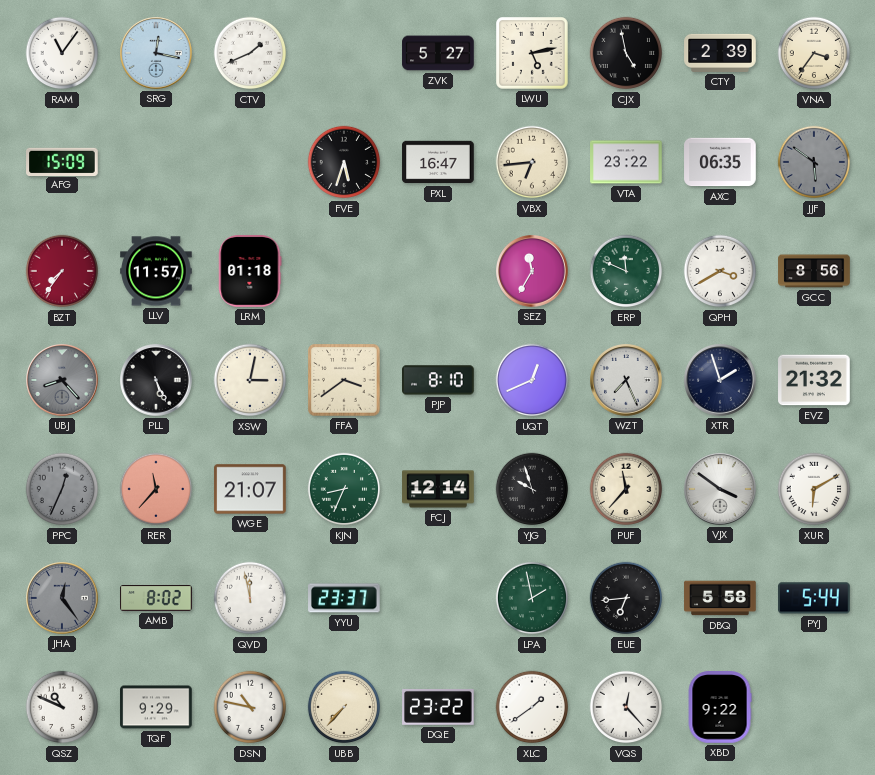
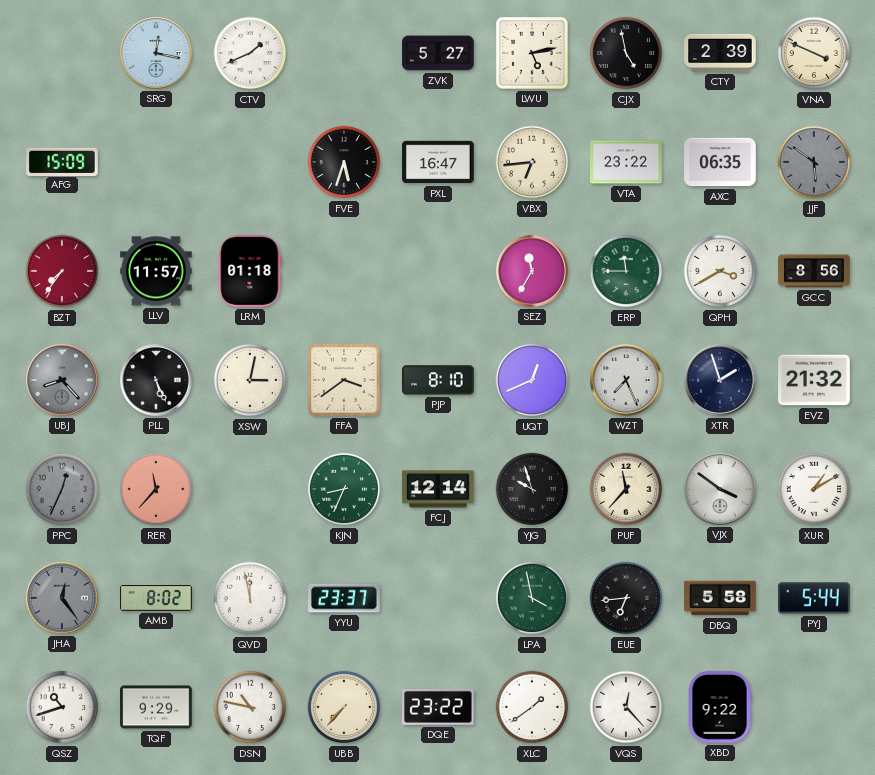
RAM: 11:06 -> none
VNA: 3:36 -> 3:49
ERP: 11:49 -> 11:45
WGE: 21:07 -> none
XUR: 6:10 -> 1:10
LPA: 1:58 -> 3:58
QSZ: 10:49 -> 10:42
